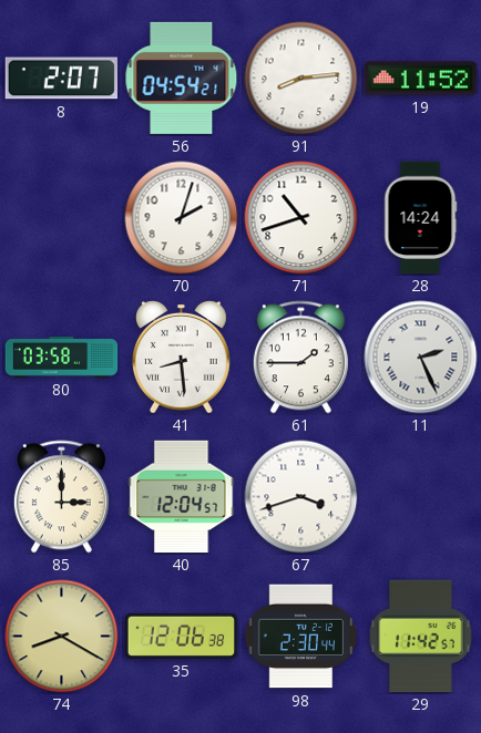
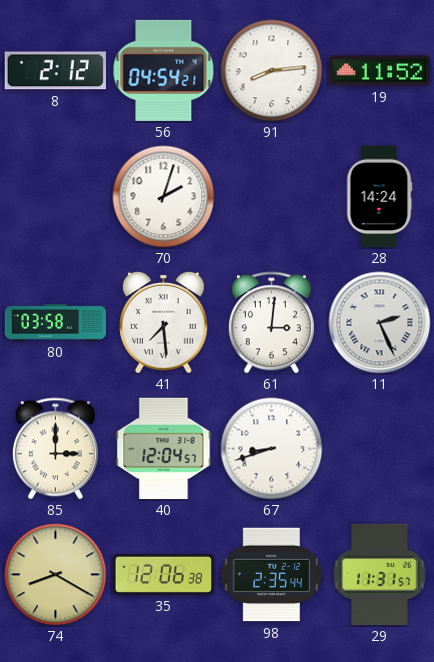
8: 2:07 -> 2:12
71: 10:42 -> none
41: 8:29 -> 7:29
61: 1:45 -> 3:01
67: 3:42 -> 8:42
98: 2:30 -> 2:35
29: 11:42 -> 11:31
